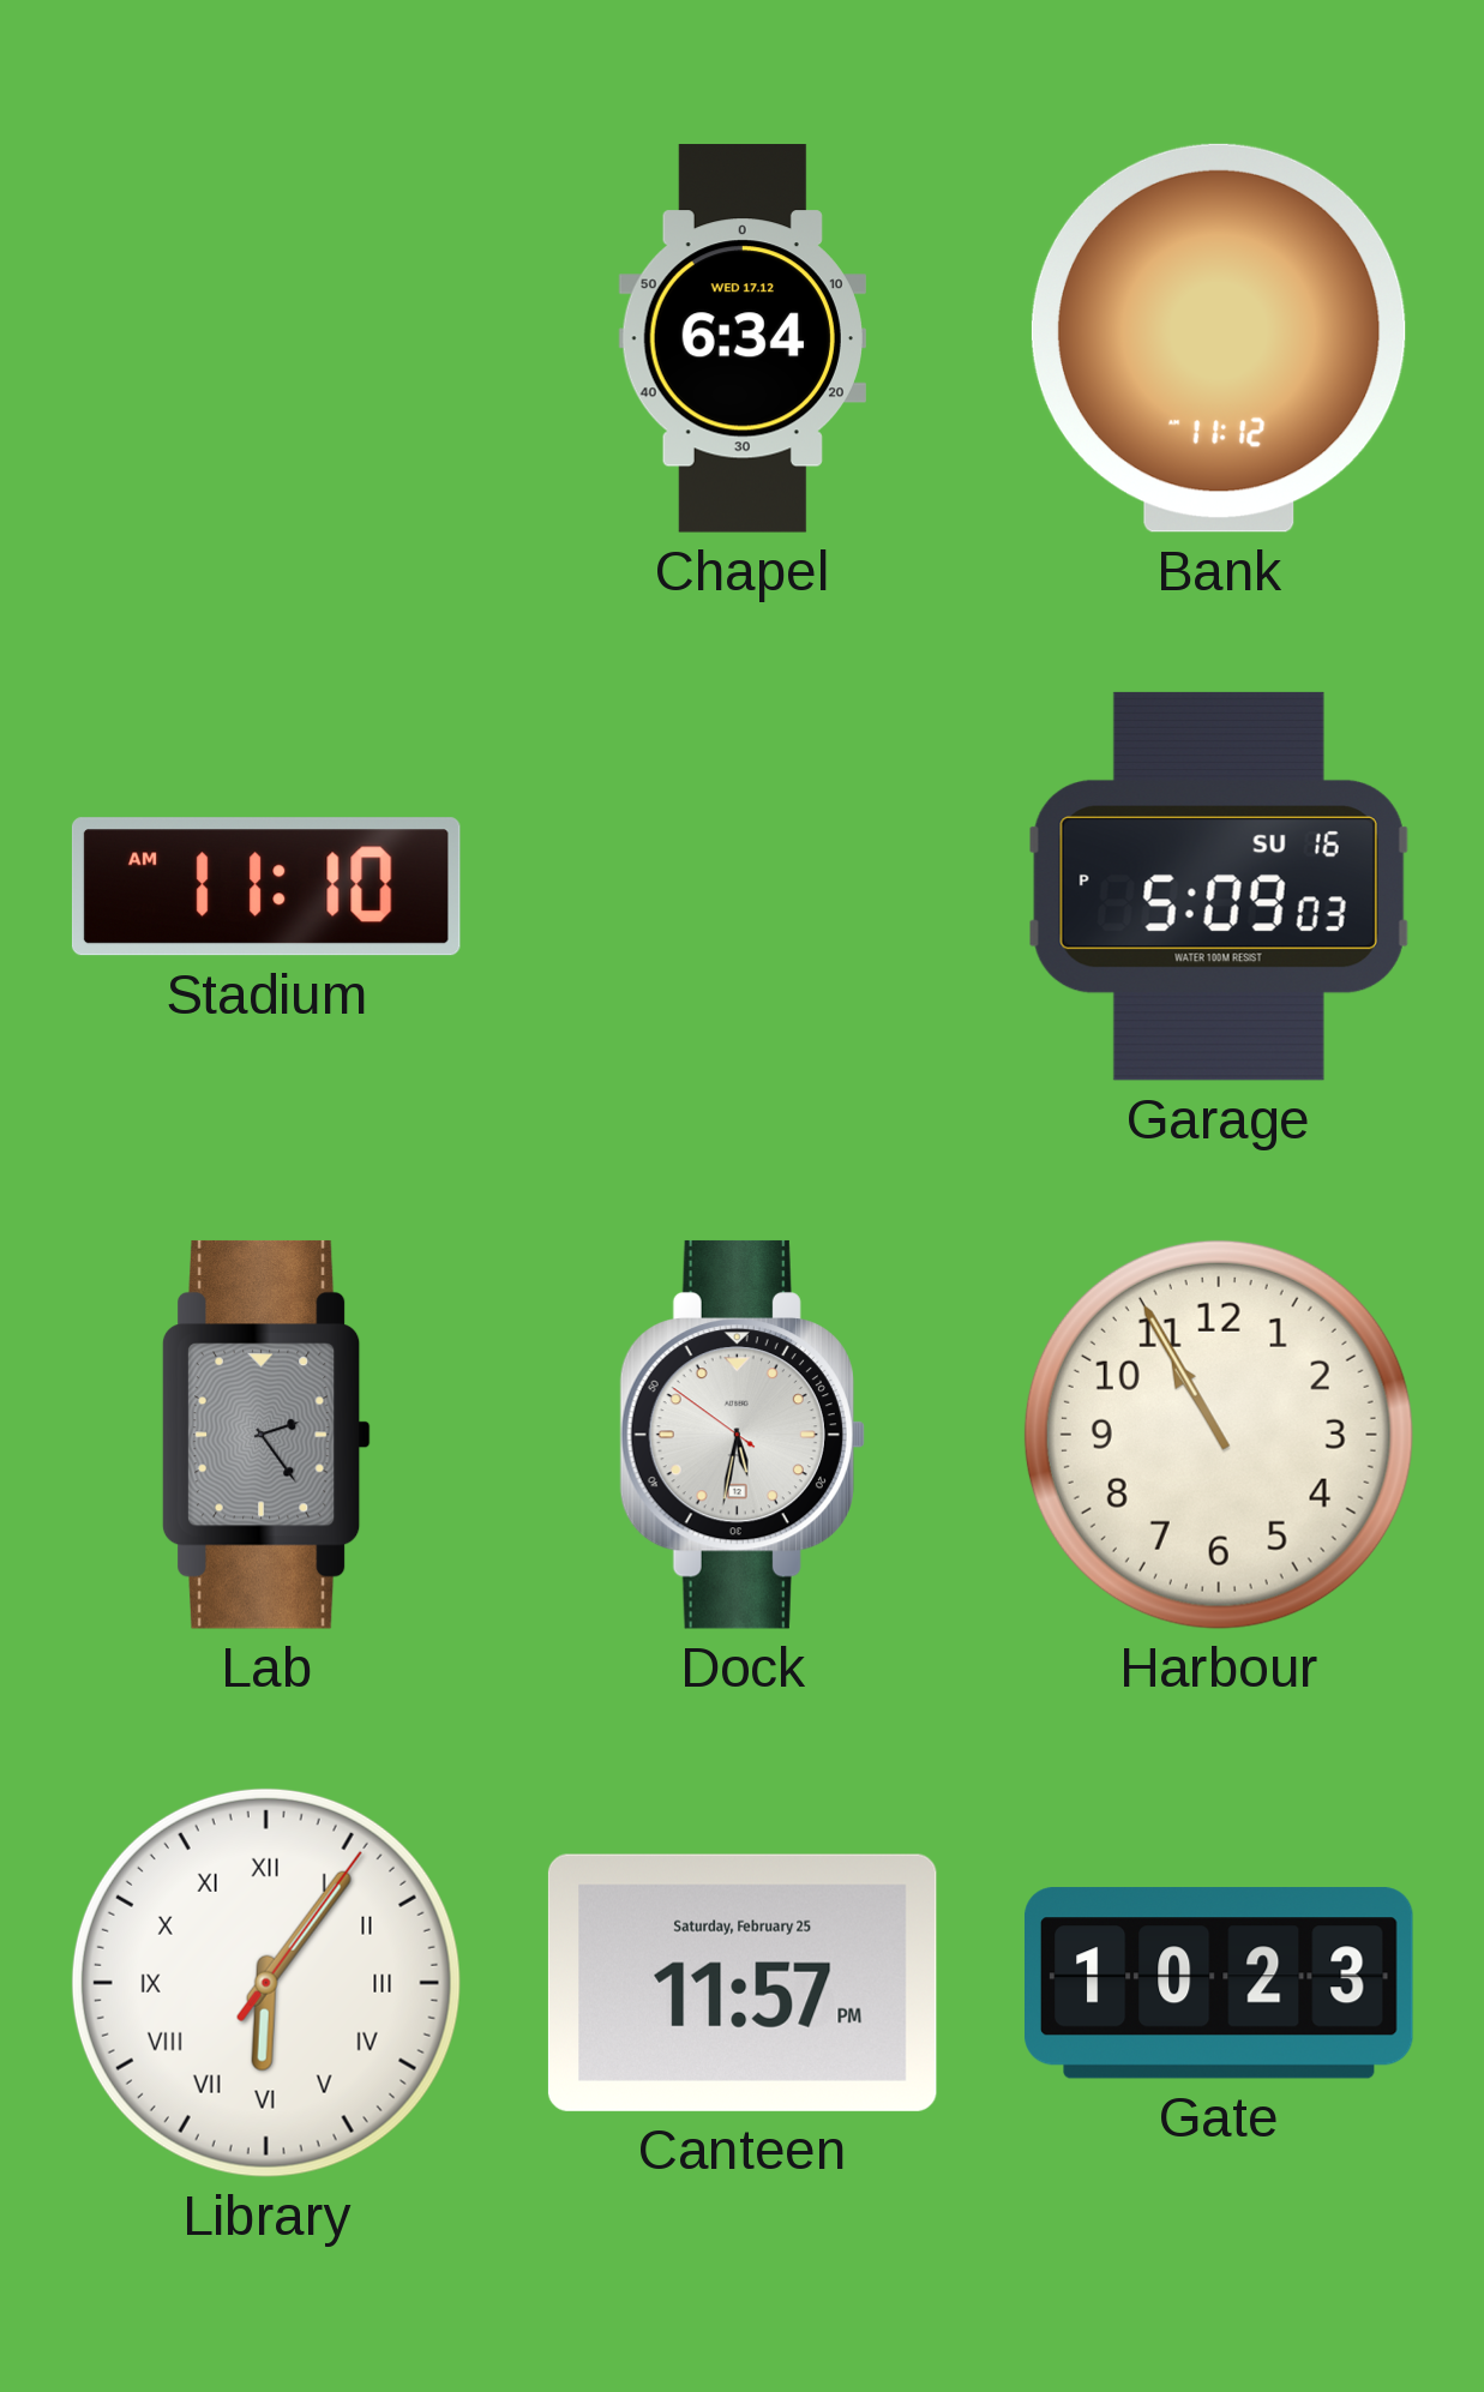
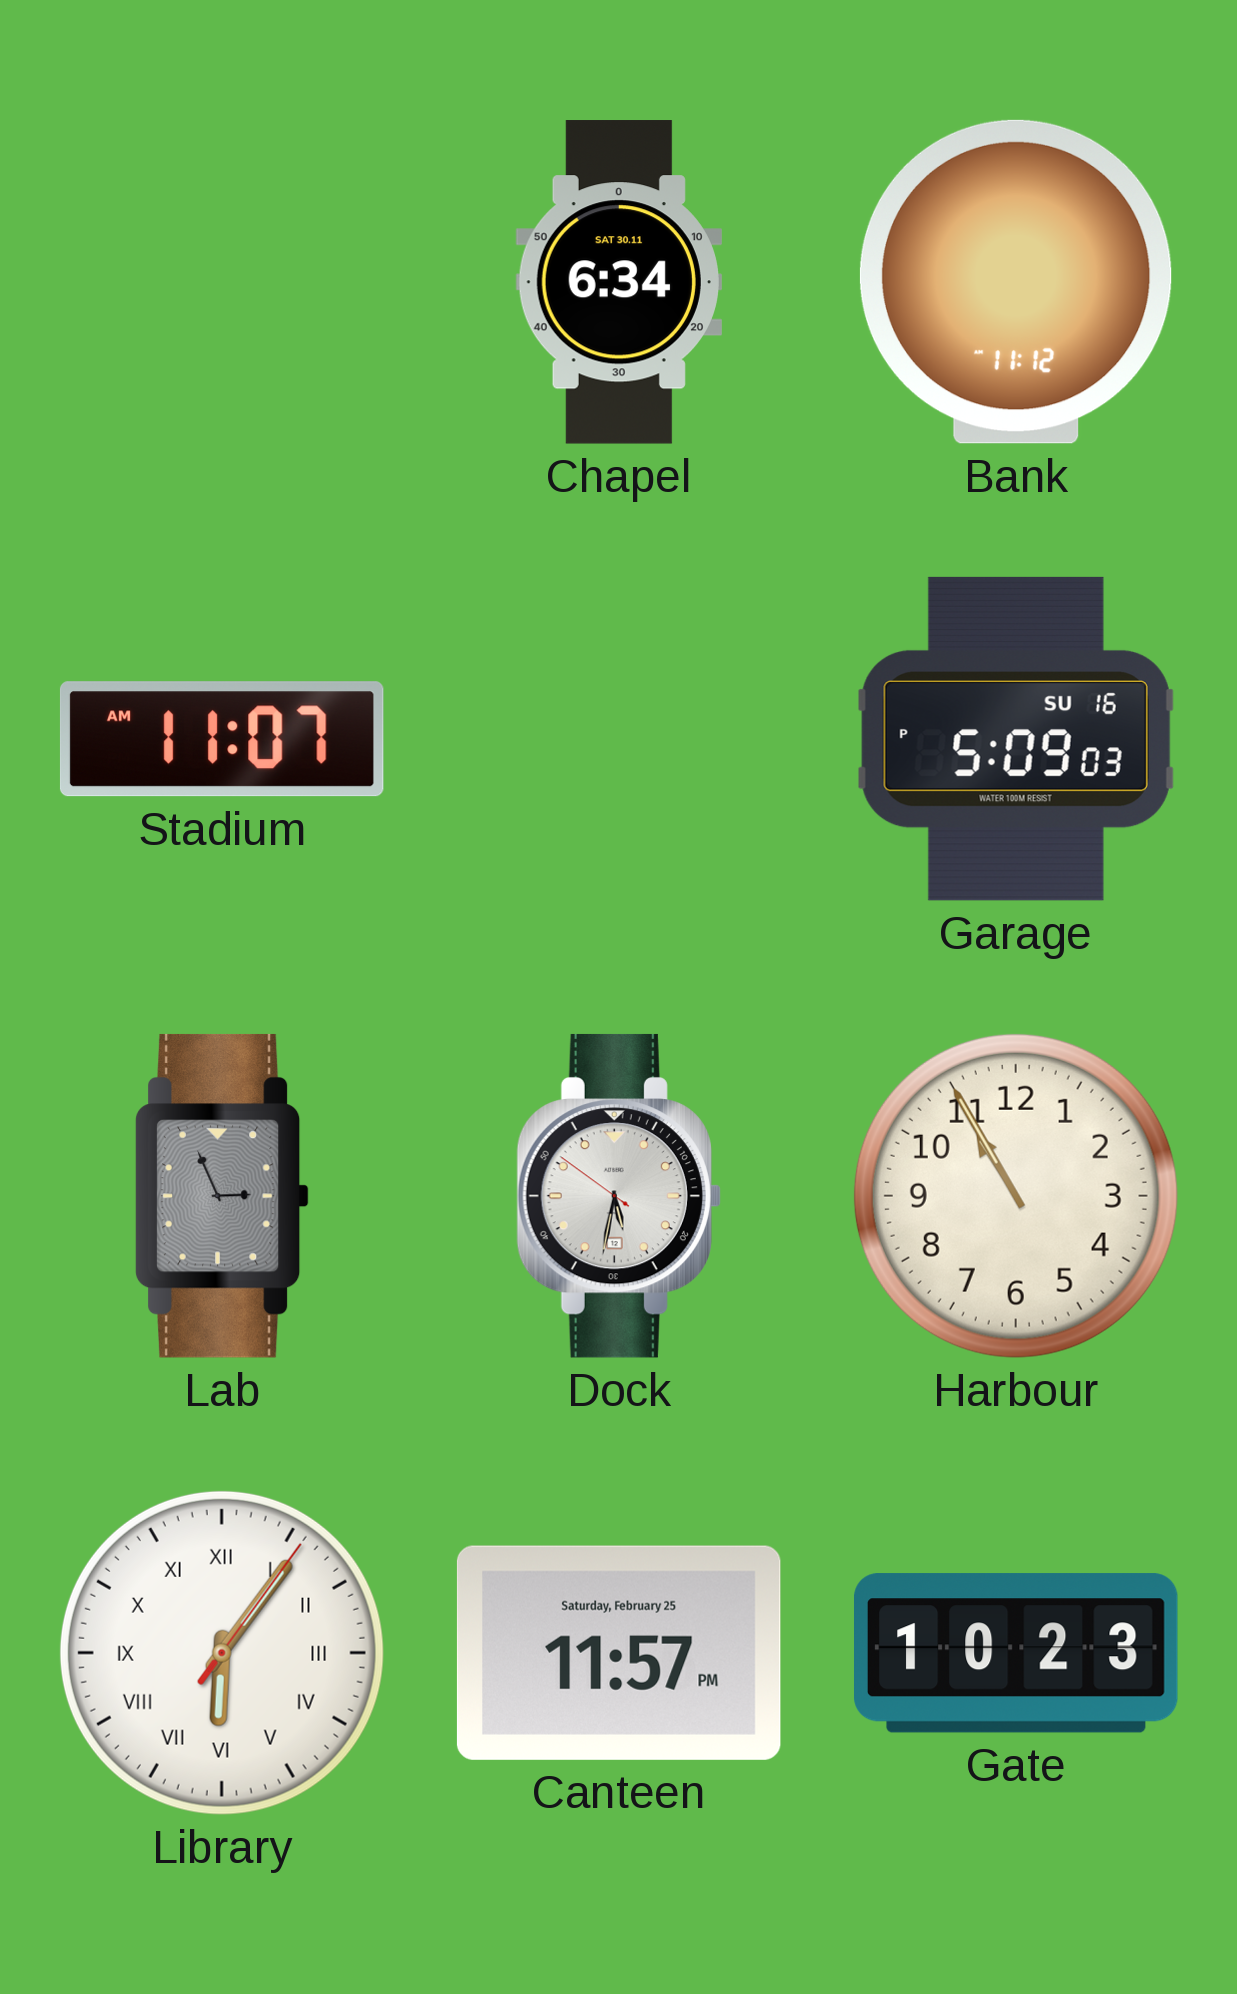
Chapel date: WED 17.12 -> SAT 30.11
Stadium: 11:10 -> 11:07
Lab: 2:24 -> 2:56
